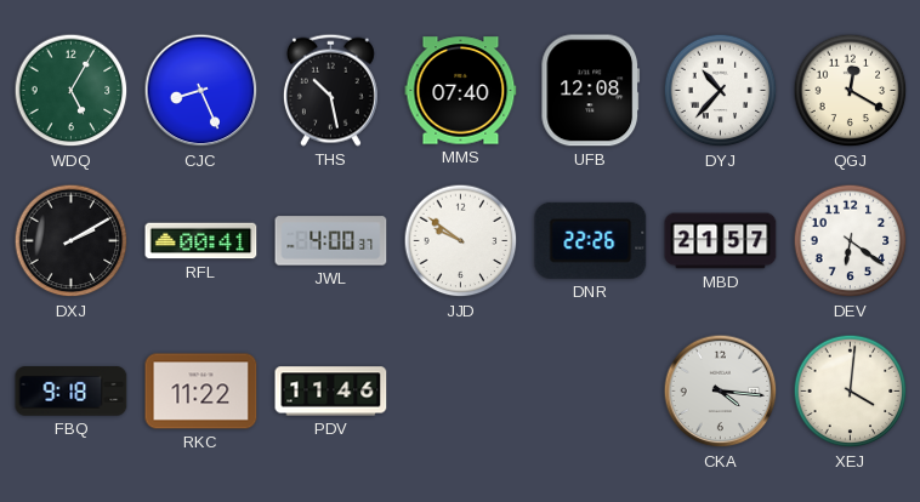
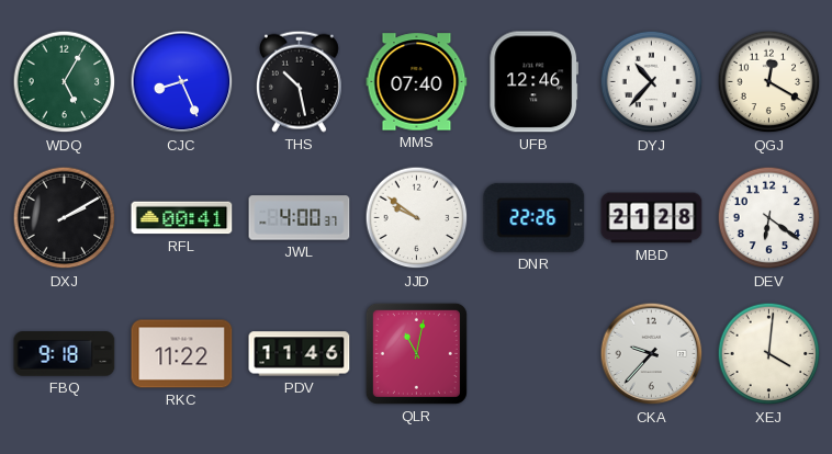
UFB: 12:08 -> 12:46
MBD: 21:57 -> 21:28
QLR: none -> 11:02
CKA: 4:16 -> 9:37
